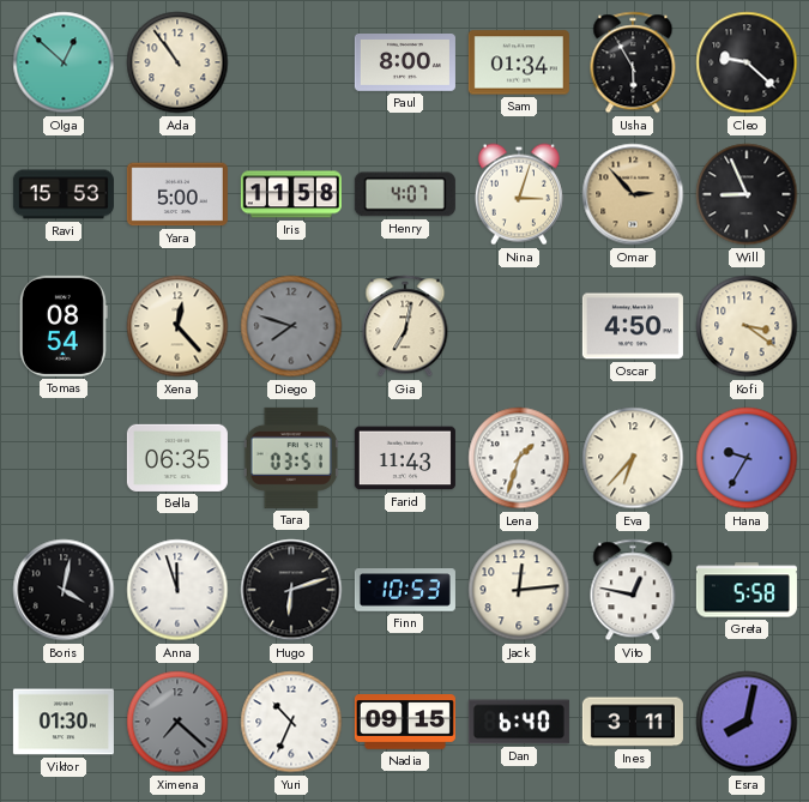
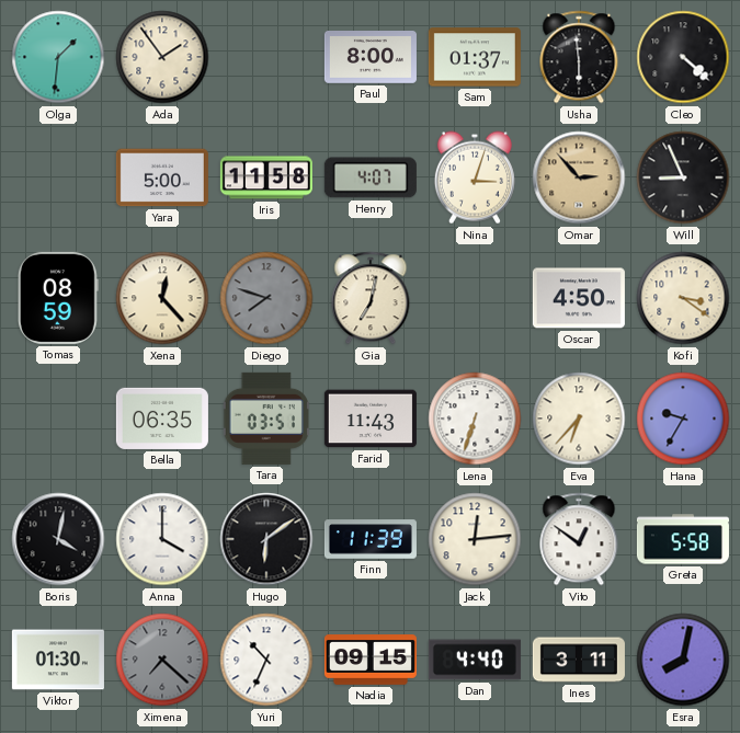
Olga: 12:52 -> 1:31
Ada: 10:54 -> 1:54
Sam: 01:34 -> 01:37
Usha: 5:55 -> 5:59
Cleo: 9:22 -> 4:22
Ravi: 15:53 -> none
Tomas: 08:54 -> 08:59
Lena: 1:33 -> 6:33
Anna: 11:57 -> 4:00
Hugo: 6:12 -> 6:09
Finn: 10:53 -> 11:39
Vito: 12:47 -> 12:51
Dan: 6:40 -> 4:40
